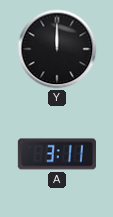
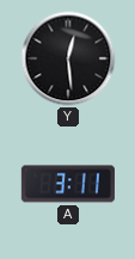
Y: 12:00 -> 12:29
